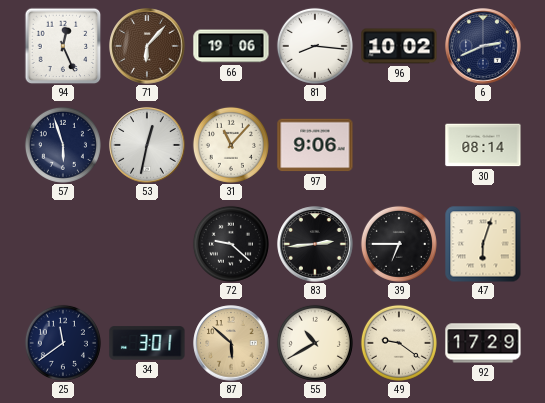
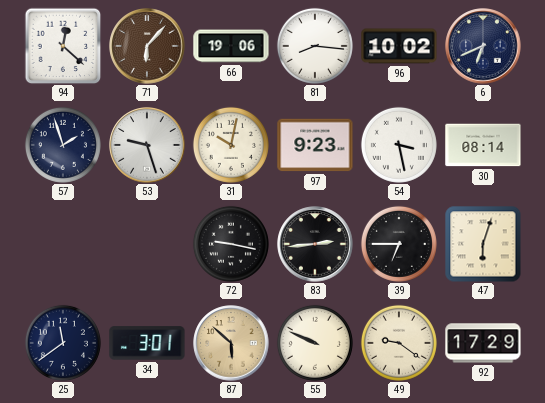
94: 12:26 -> 12:22
6: 2:41 -> 6:41
57: 5:57 -> 1:57
53: 12:32 -> 9:27
31: 11:07 -> 10:02
97: 9:06 -> 9:23
54: none -> 3:28
72: 9:22 -> 9:17
55: 10:40 -> 9:49
